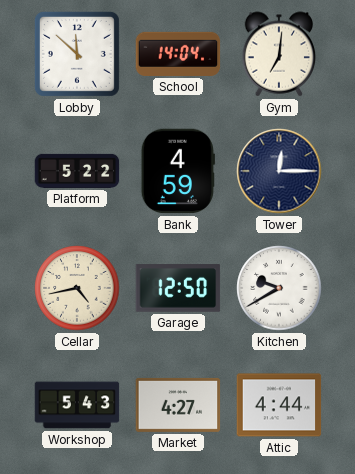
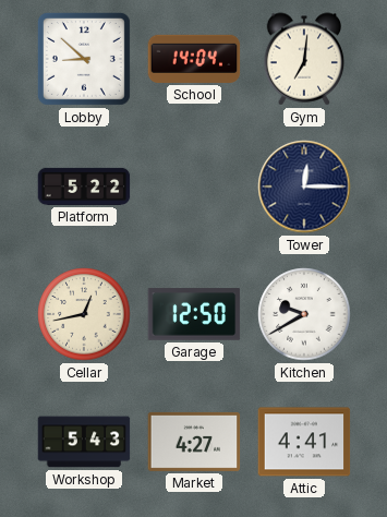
Lobby: 11:52 -> 8:52
Bank: 4:59 -> none
Cellar: 4:43 -> 12:43
Attic: 4:44 -> 4:41
